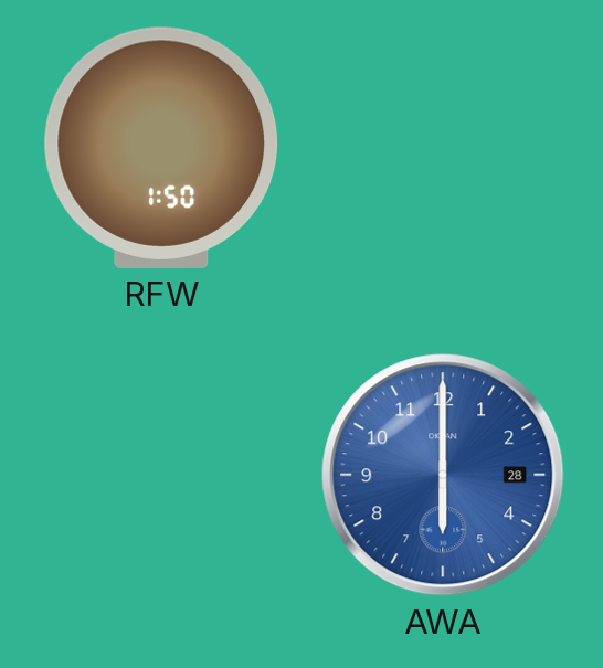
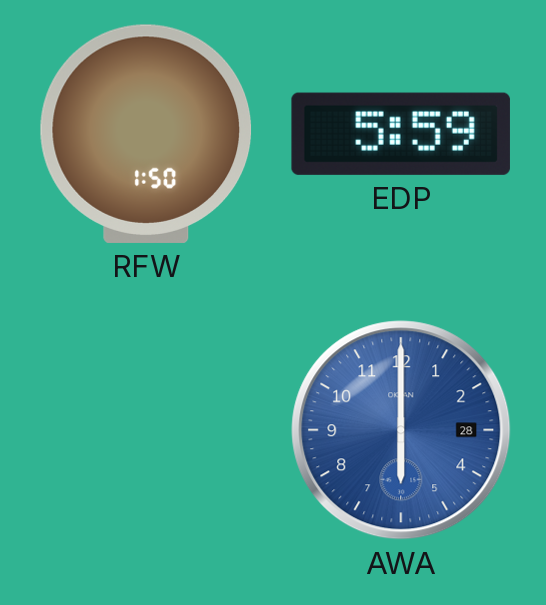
EDP: none -> 5:59
